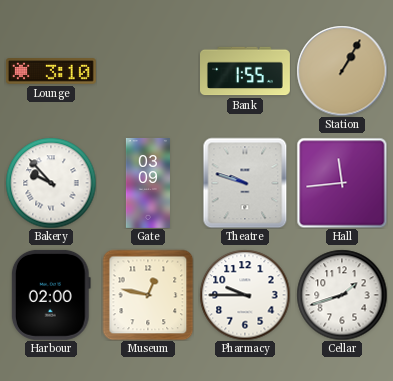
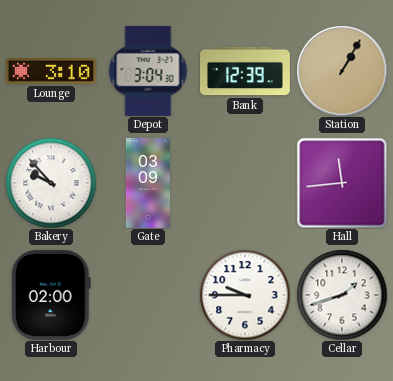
Depot: none -> 3:04
Bank: 1:55 -> 12:39
Theatre: 9:48 -> none
Museum: 12:47 -> none
